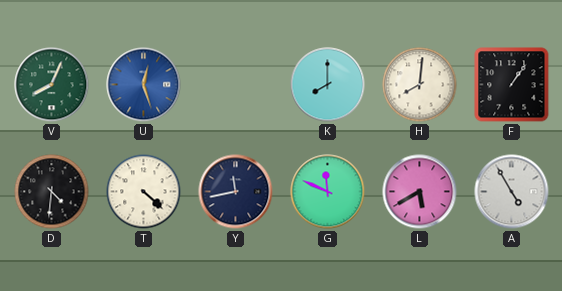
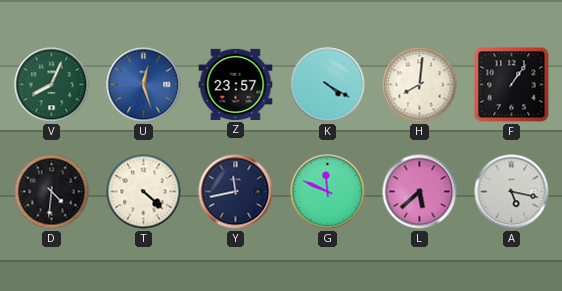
Z: none -> 23:57
K: 8:00 -> 4:20
L: 5:40 -> 5:38
A: 4:55 -> 5:17
